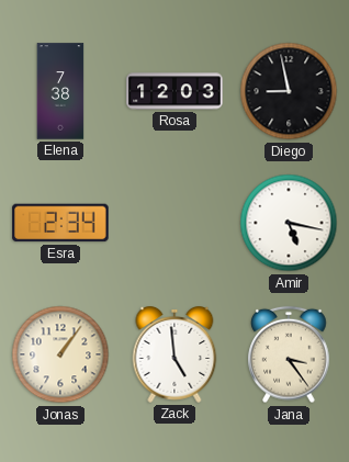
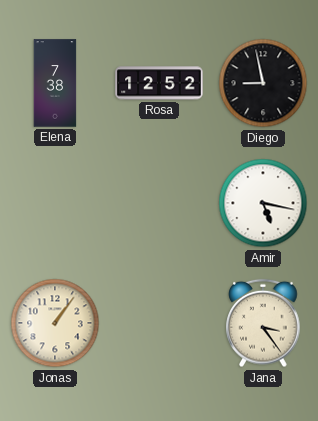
Rosa: 12:03 -> 12:52
Esra: 2:34 -> none
Zack: 4:59 -> none
